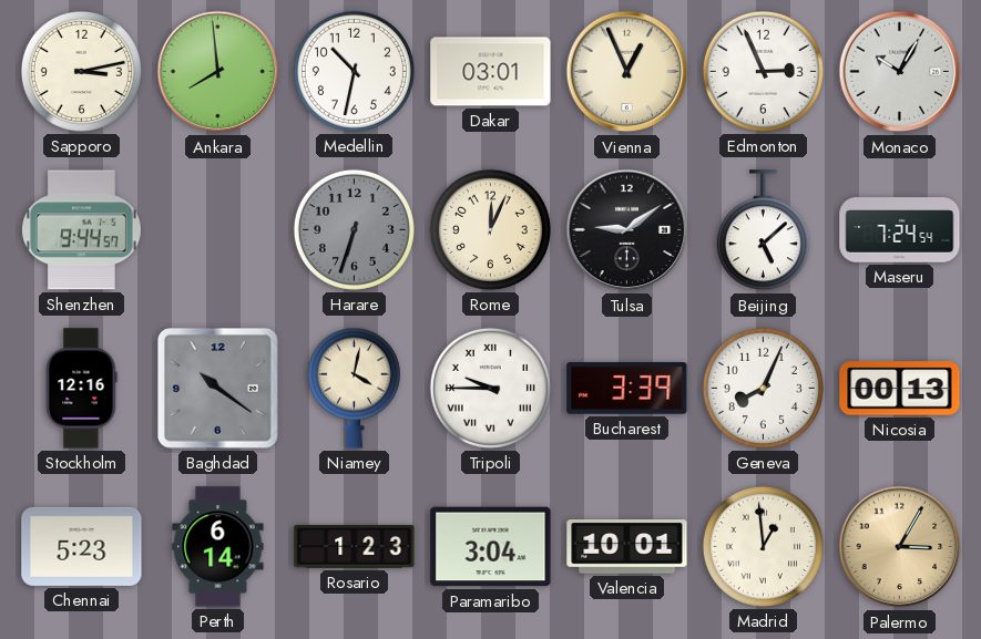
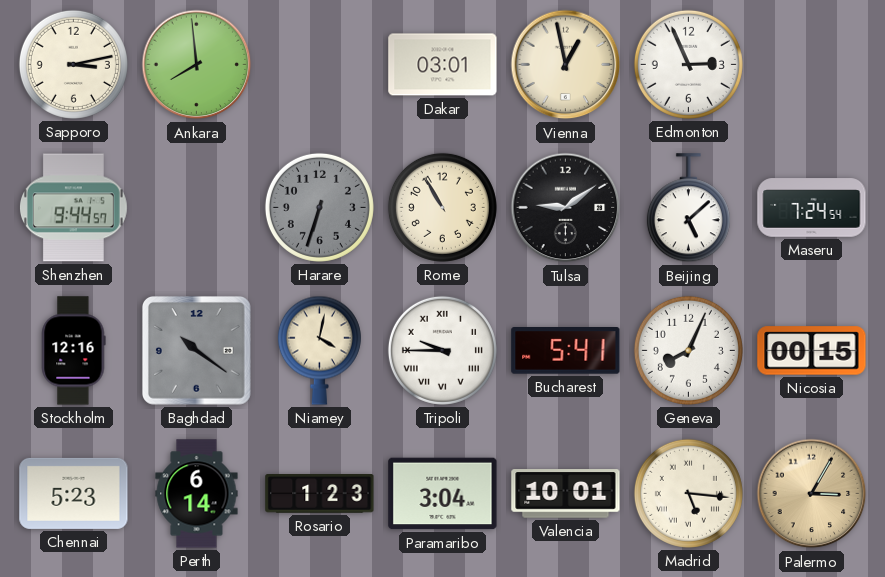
Medellin: 10:32 -> none
Vienna: 12:56 -> 12:58
Monaco: 10:05 -> none
Rome: 12:04 -> 10:55
Bucharest: 3:39 -> 5:41
Nicosia: 00:13 -> 00:15
Madrid: 12:59 -> 5:16
